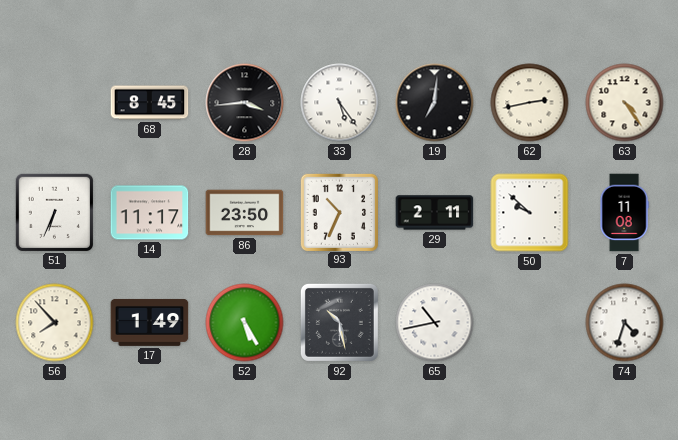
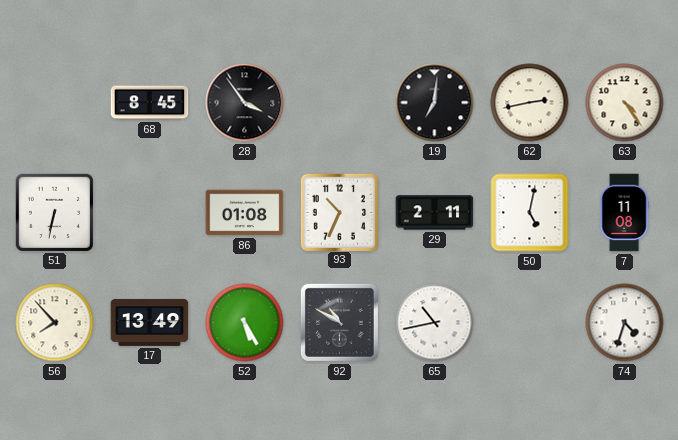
28: 3:44 -> 3:54
33: 5:24 -> none
51: 6:34 -> 6:32
14: 11:17 -> none
86: 23:50 -> 01:08
50: 9:52 -> 5:02
17: 1:49 -> 13:49
92: 10:28 -> 10:50
